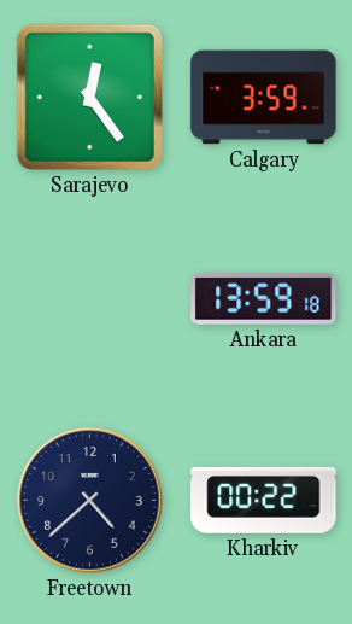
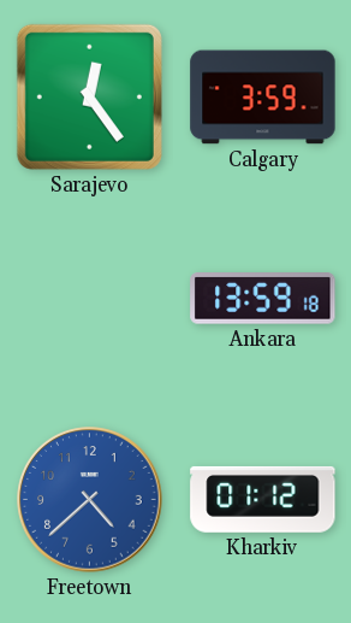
Freetown dial: navy -> blue
Kharkiv: 00:22 -> 01:12
